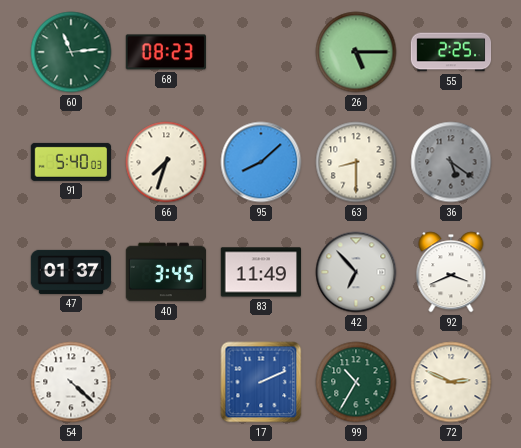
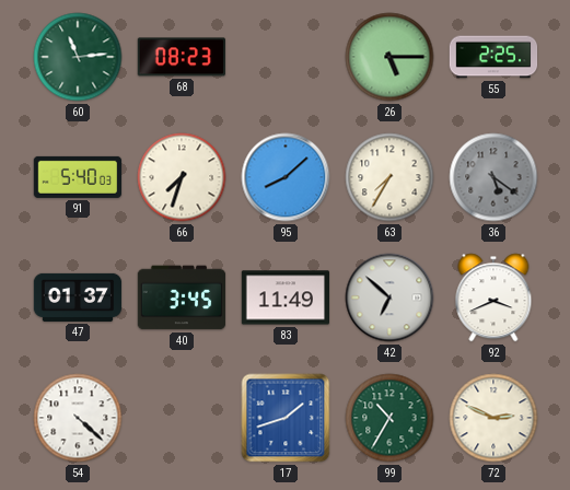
63: 8:30 -> 7:35
42: 6:53 -> 6:52
17: 2:11 -> 1:42
